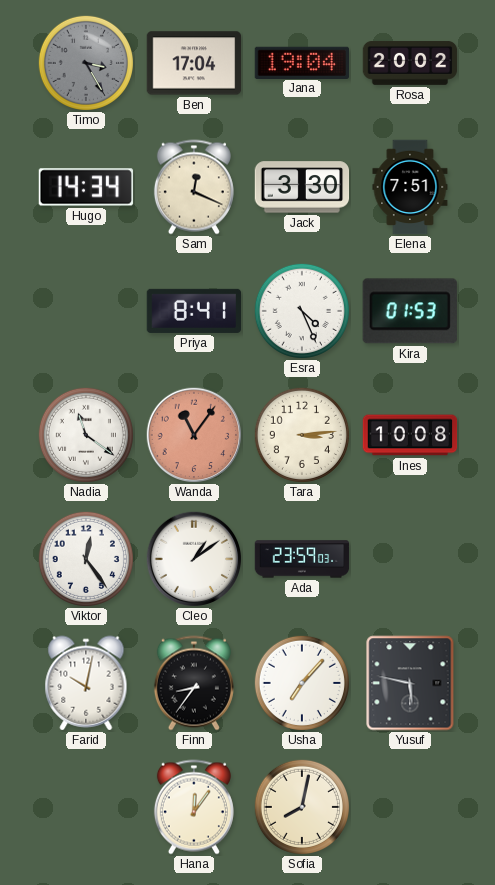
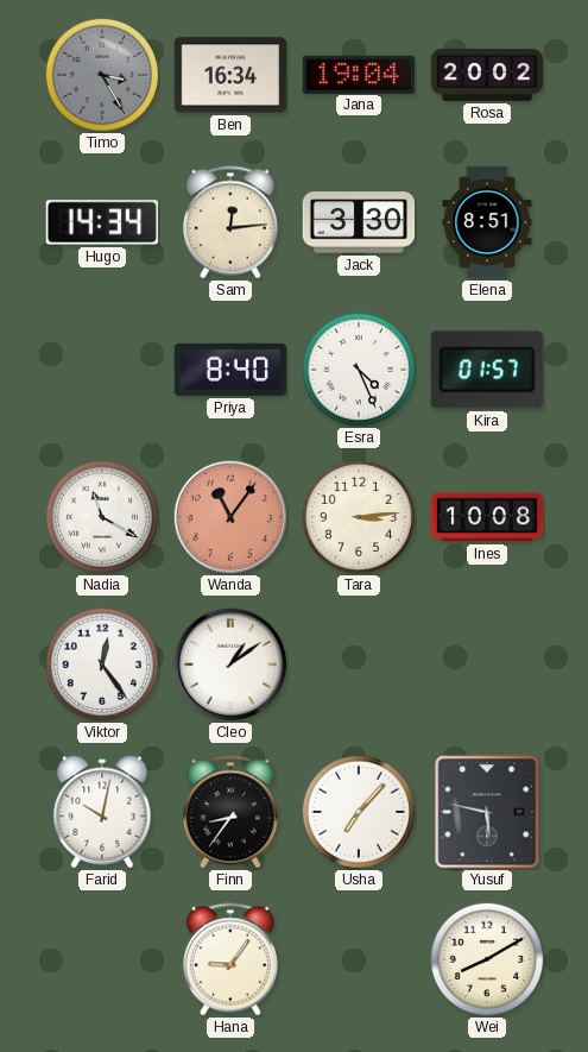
Ben: 17:04 -> 16:34
Sam: 12:19 -> 12:14
Elena: 7:51 -> 8:51
Priya: 8:41 -> 8:40
Kira: 01:53 -> 01:57
Nadia: 11:21 -> 11:20
Ada: 23:59 -> none
Hana: 12:06 -> 9:06
Sofia: 8:02 -> none
Wei: none -> 8:10
